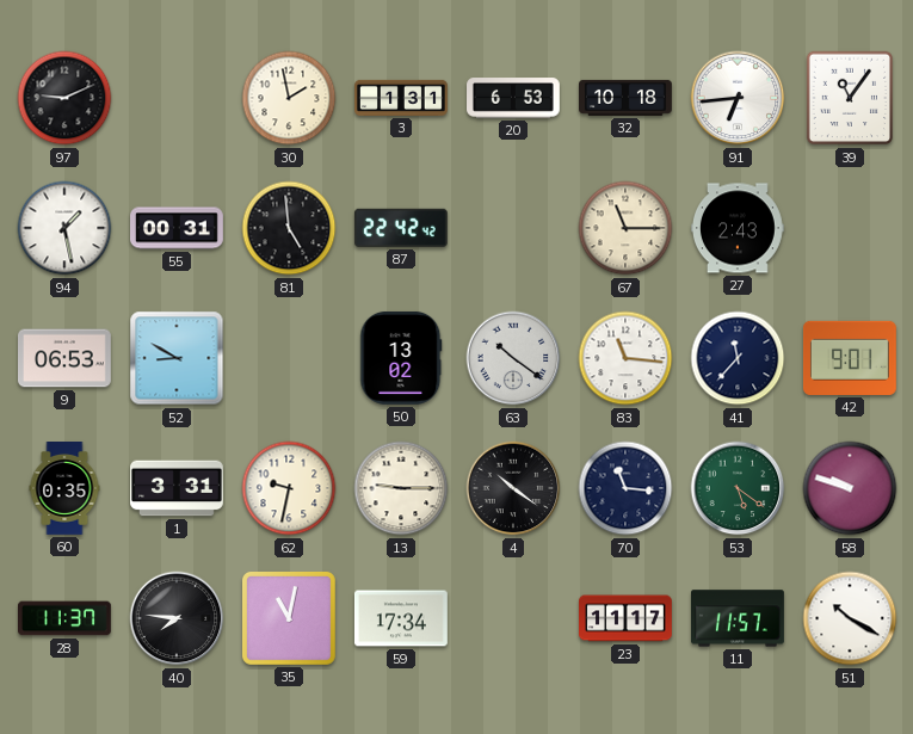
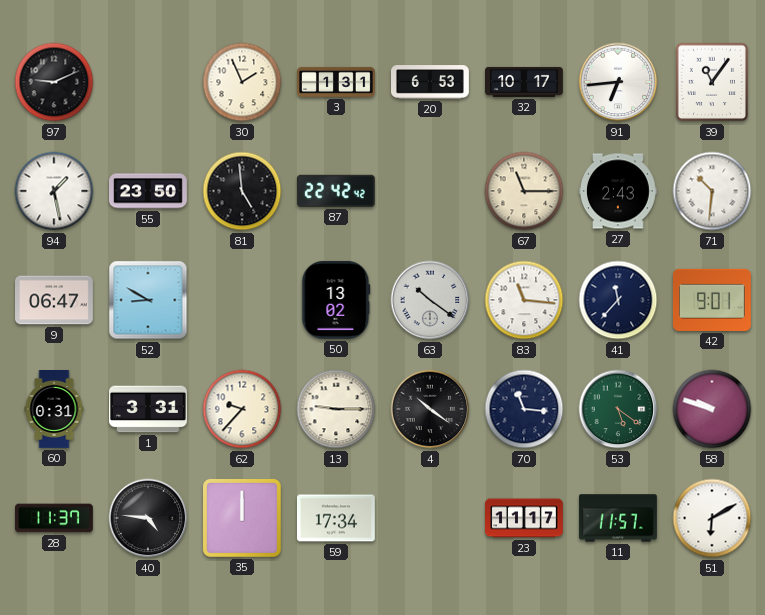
30: 1:58 -> 1:56
32: 10:18 -> 10:17
55: 00:31 -> 23:50
71: none -> 10:31
9: 06:53 -> 06:47
60: 0:35 -> 0:31
62: 9:32 -> 9:37
40: 7:46 -> 4:46
35: 11:02 -> 12:00
51: 10:20 -> 6:10
